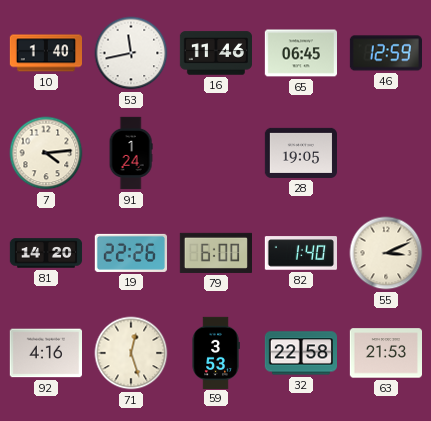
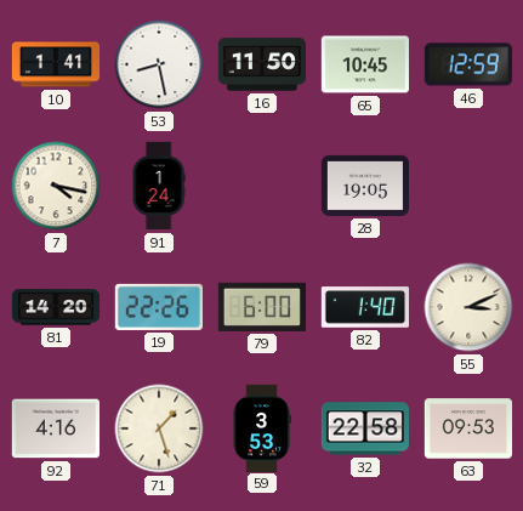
10: 1:40 -> 1:41
53: 11:43 -> 8:28
16: 11:46 -> 11:50
65: 06:45 -> 10:45
7: 4:14 -> 4:17
71: 12:27 -> 1:27
63: 21:53 -> 09:53
